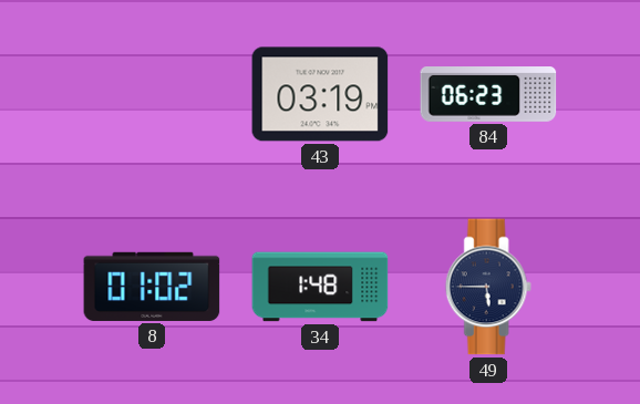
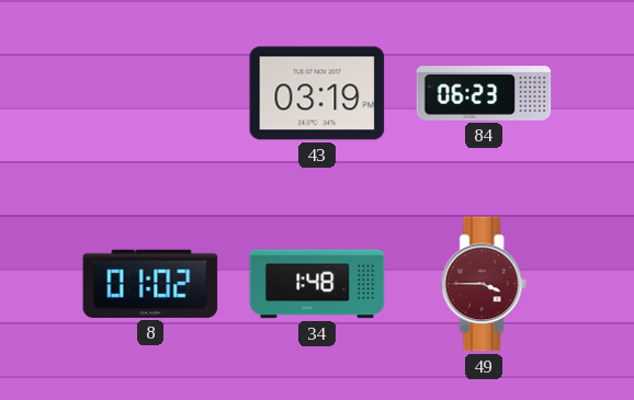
49: 5:45 -> 3:45
49 dial: navy -> burgundy
